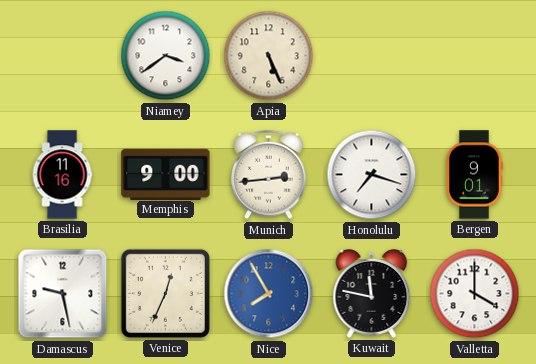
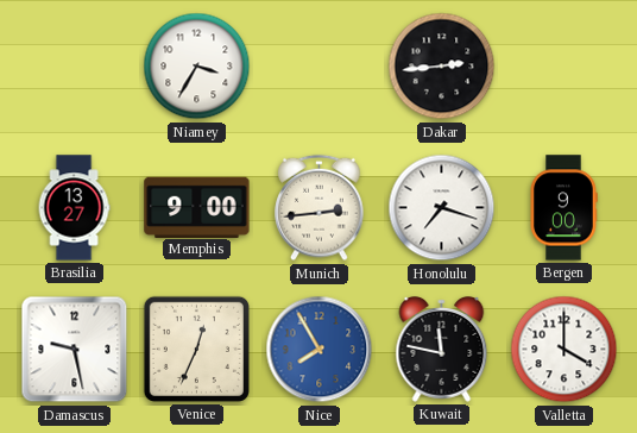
Niamey: 3:39 -> 3:35
Apia: 5:26 -> none
Dakar: none -> 2:44
Brasilia: 11:16 -> 13:27
Bergen: 9:01 -> 9:00
